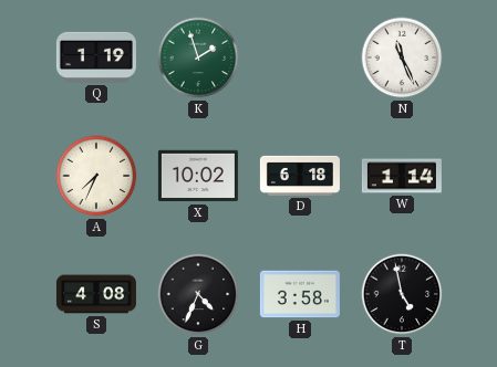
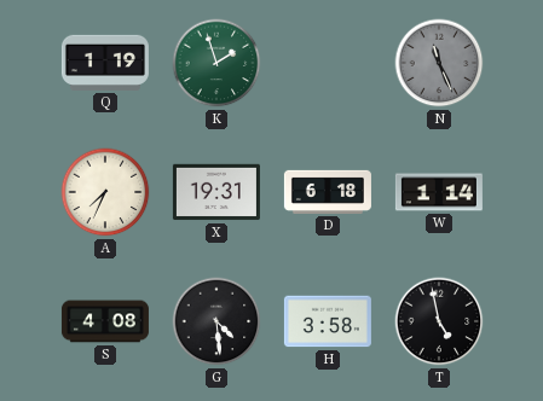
N dial: white -> grey
X: 10:02 -> 19:31
G: 4:34 -> 4:29
